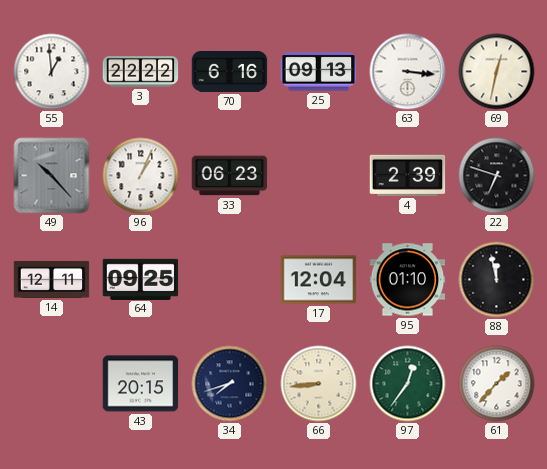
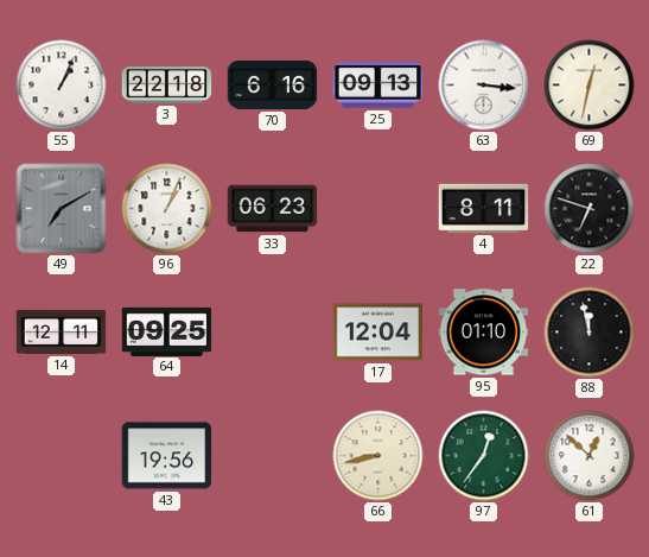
55: 12:59 -> 1:04
3: 22:22 -> 22:18
49: 10:23 -> 7:10
4: 2:39 -> 8:11
43: 20:15 -> 19:56
34: 7:42 -> none
66: 8:44 -> 8:43
61: 1:37 -> 12:52
